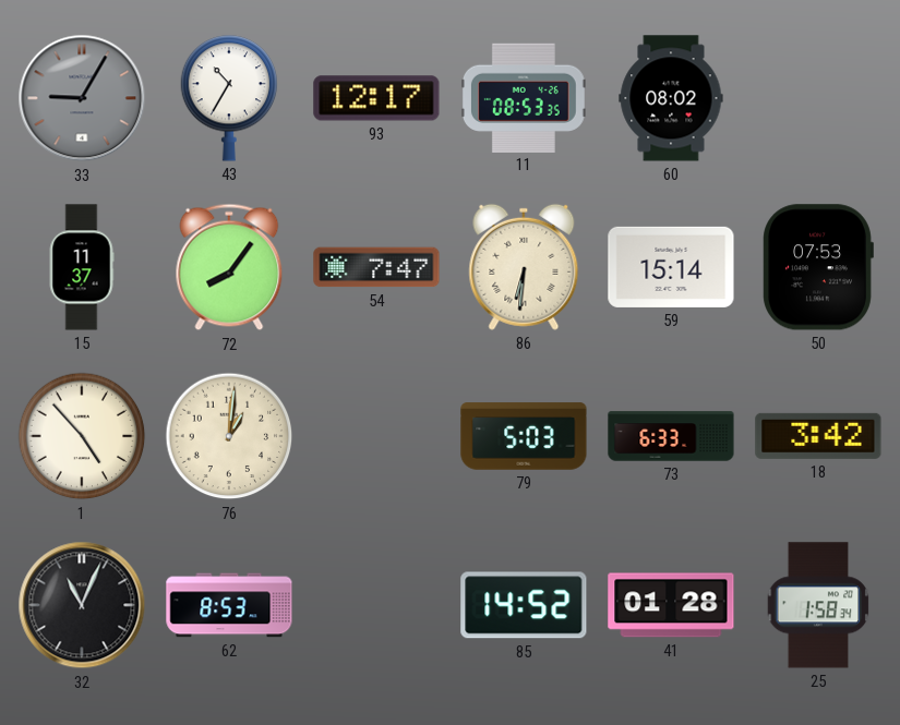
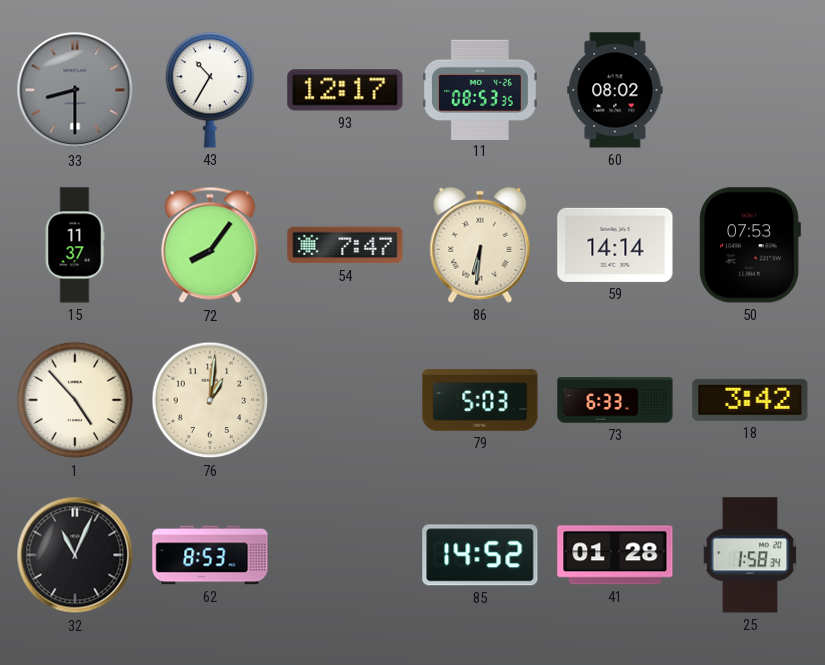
33: 9:05 -> 8:30
59: 15:14 -> 14:14
